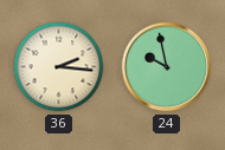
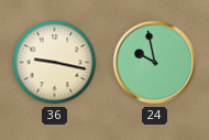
36: 2:16 -> 9:17
